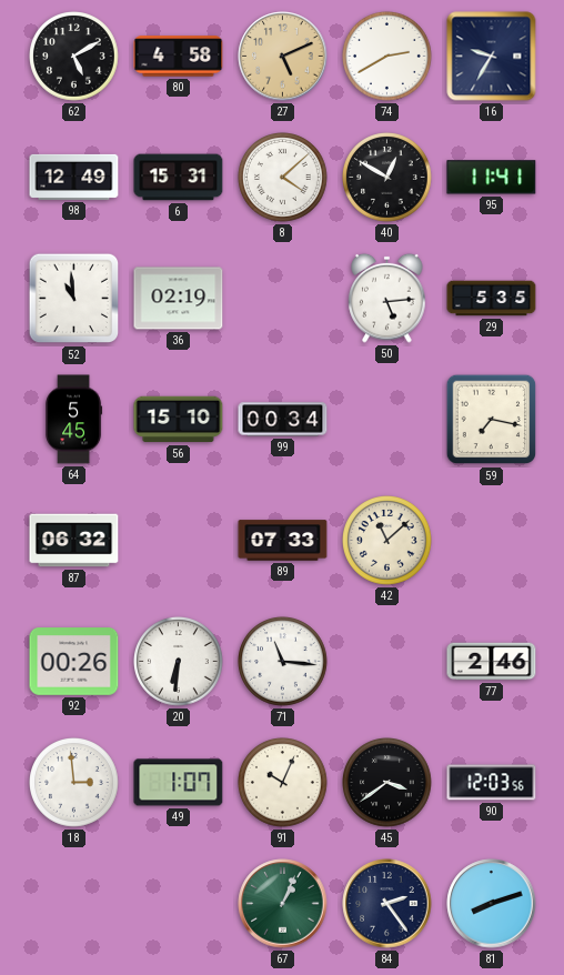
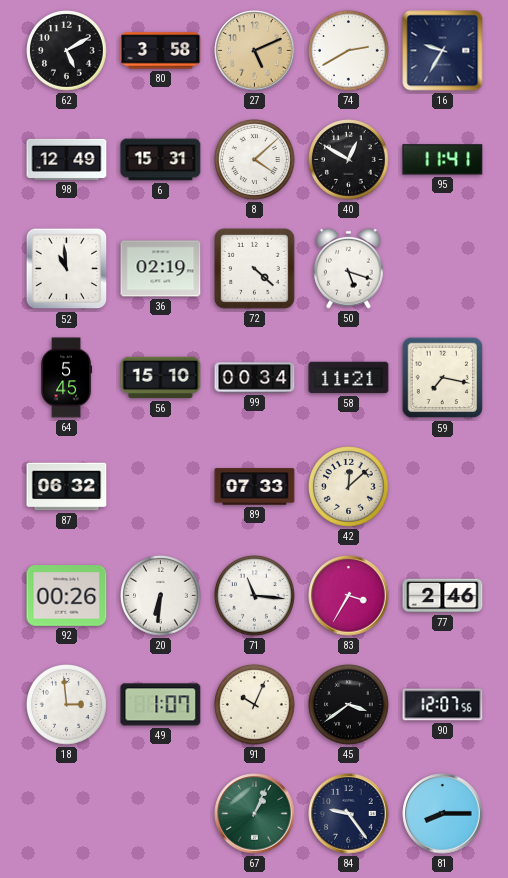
80: 4:58 -> 3:58
72: none -> 4:22
50: 5:14 -> 5:18
29: 5:35 -> none
58: none -> 11:21
42: 11:08 -> 12:08
83: none -> 3:35
90: 12:03 -> 12:07
84: 2:24 -> 9:24
81: 8:12 -> 8:15
